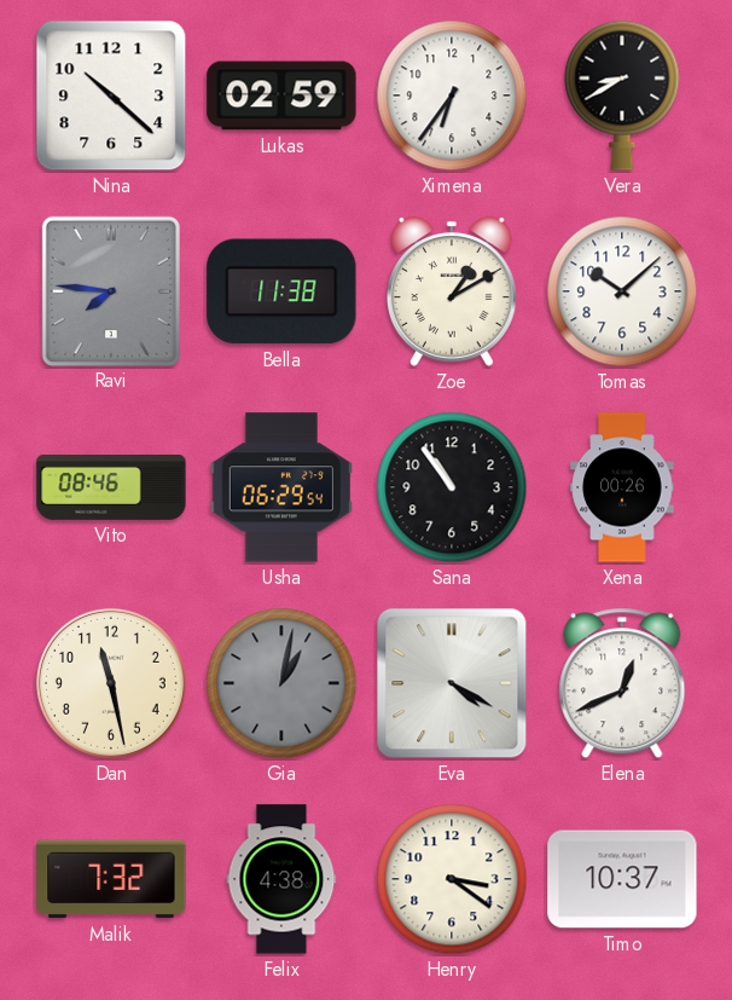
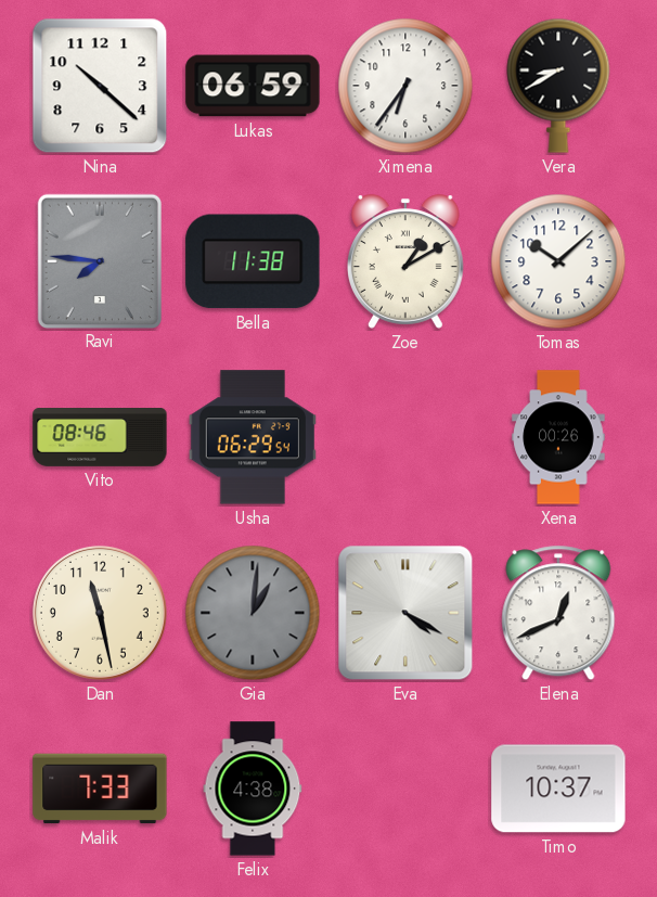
Lukas: 02:59 -> 06:59
Sana: 10:54 -> none
Gia: 1:02 -> 1:01
Malik: 7:32 -> 7:33
Henry: 3:21 -> none
